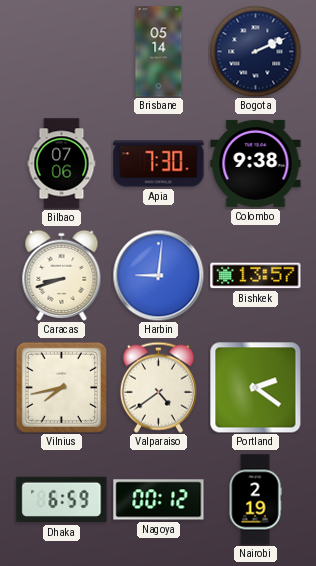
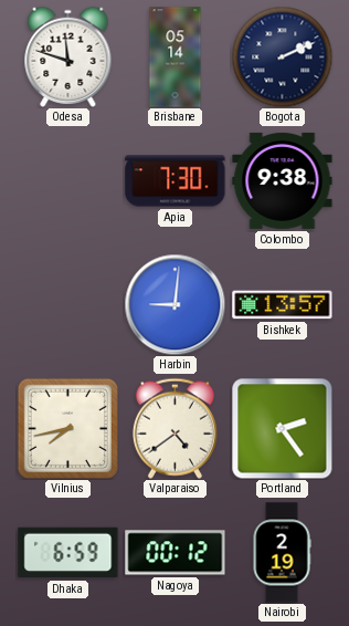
Odesa: none -> 11:48
Bilbao: 07:06 -> none
Caracas: 8:42 -> none
Portland: 2:21 -> 2:24
